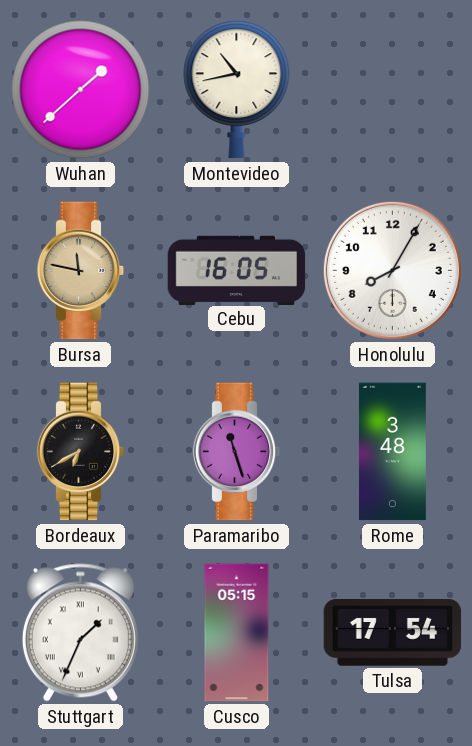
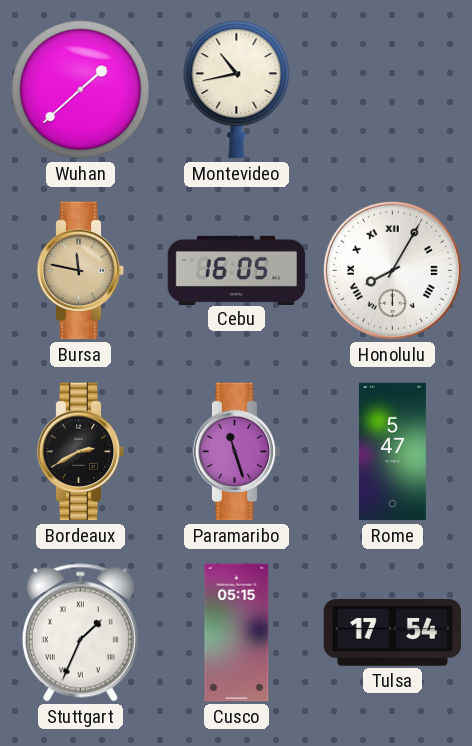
Honolulu numerals: Arabic -> Roman
Bordeaux: 6:40 -> 2:40
Rome: 3:48 -> 5:47
